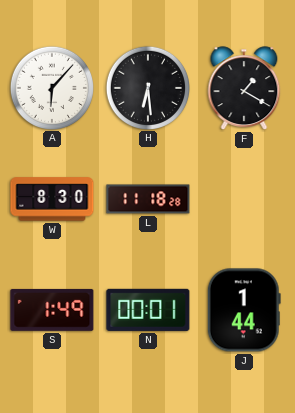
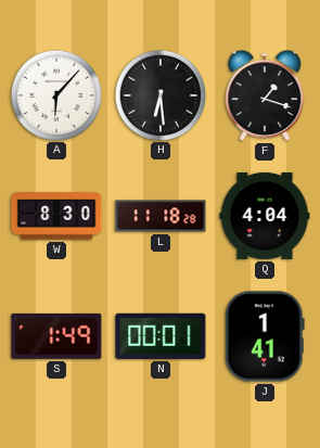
F: 1:20 -> 1:18
Q: none -> 4:04
J: 1:44 -> 1:41
